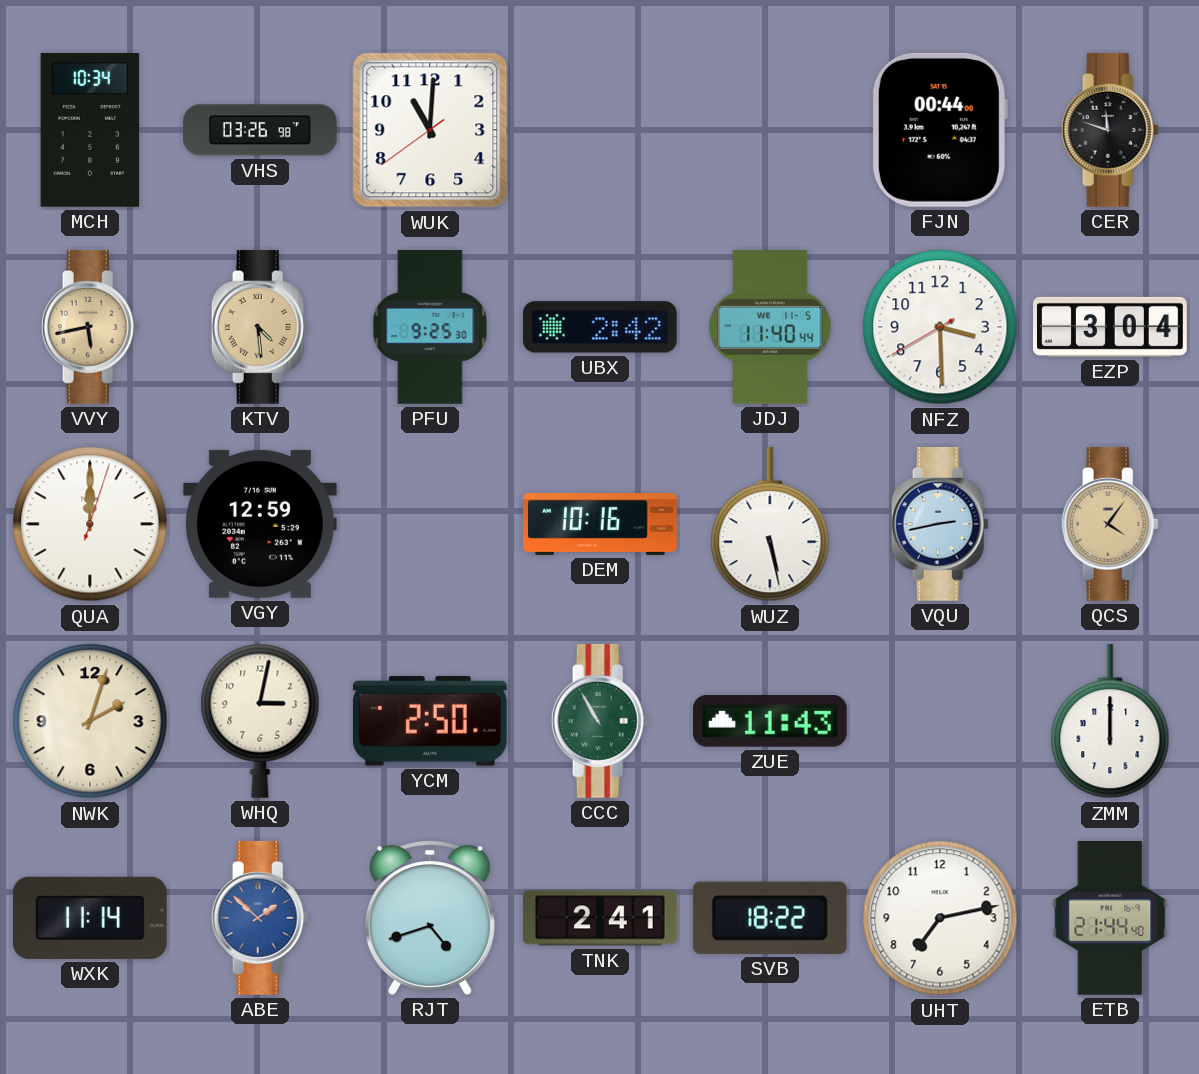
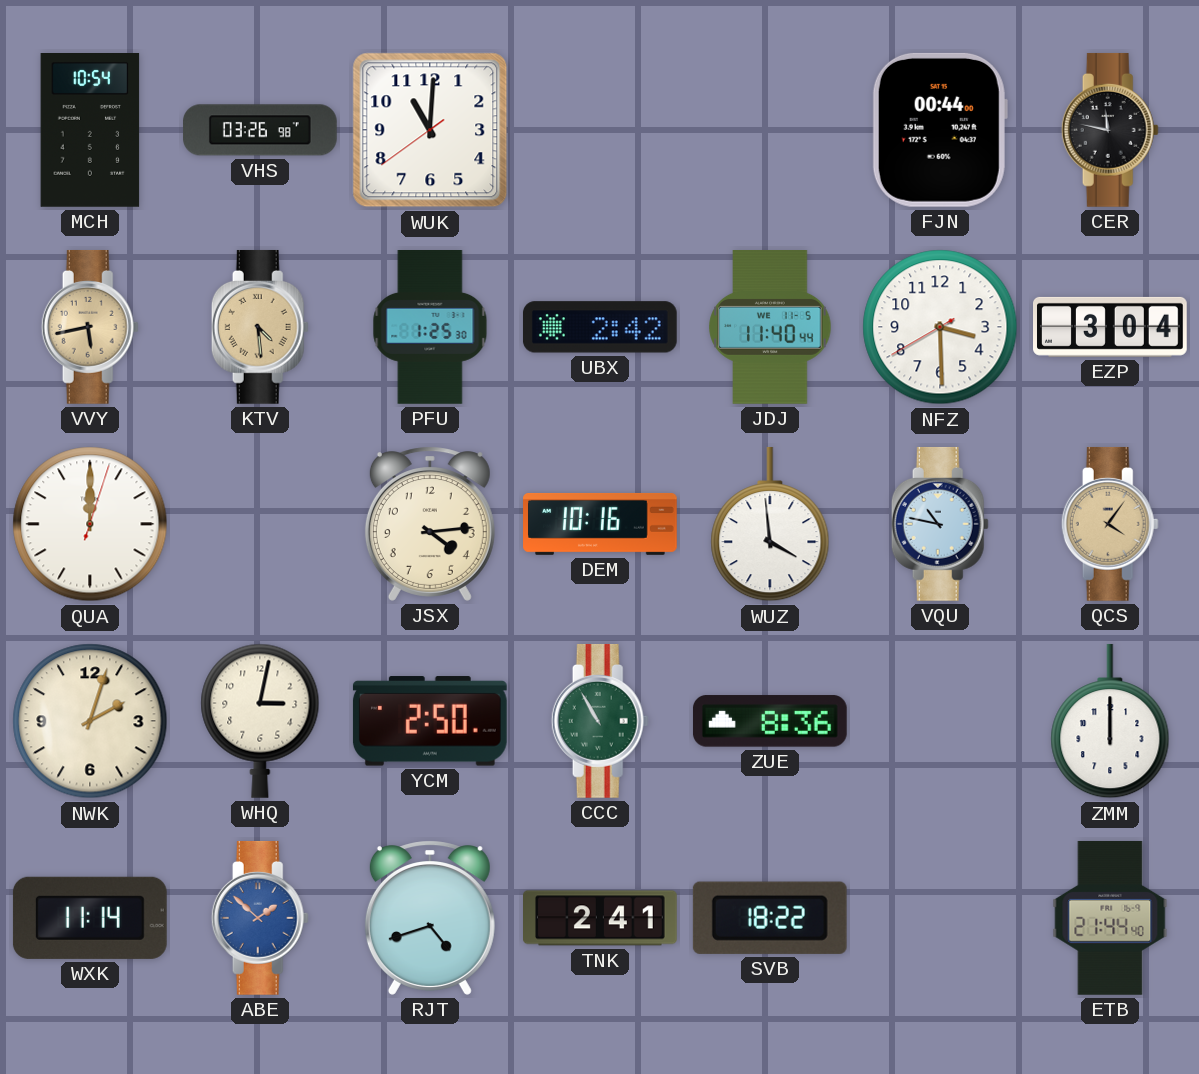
MCH: 10:34 -> 10:54
CER: 11:48 -> 11:47
PFU: 9:25 -> 1:25
VGY: 12:59 -> none
JSX: none -> 4:14
WUZ: 5:28 -> 3:59
VQU: 2:43 -> 10:47
ZUE: 11:43 -> 8:36
UHT: 7:13 -> none
